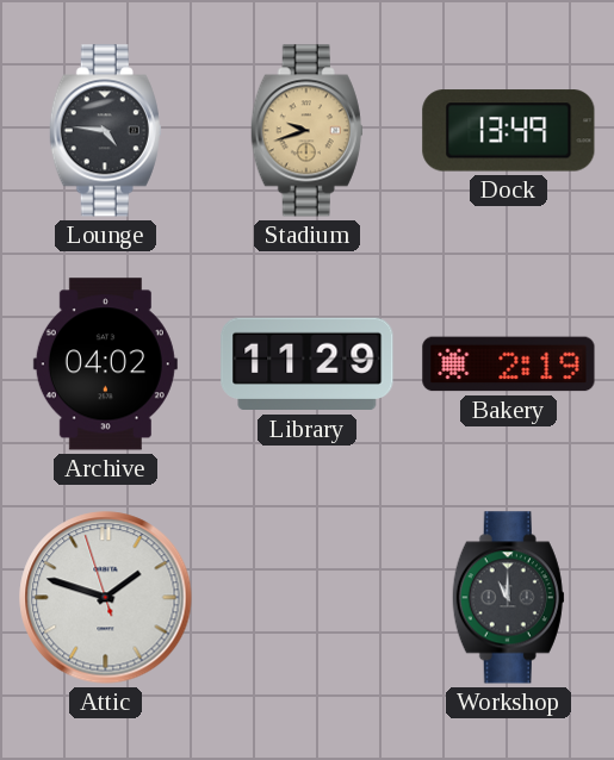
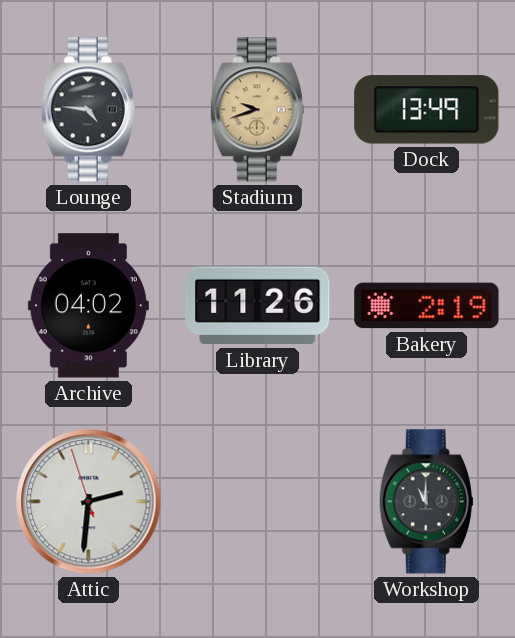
Library: 11:29 -> 11:26
Attic: 1:47 -> 2:30
